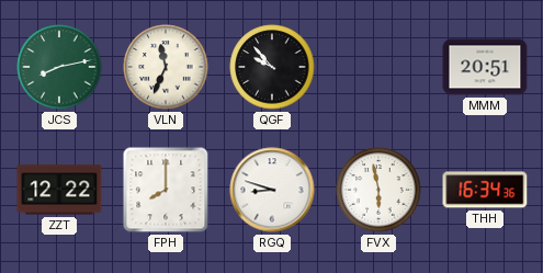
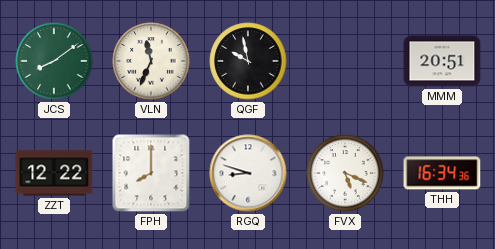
JCS: 8:13 -> 8:09
QGF: 9:53 -> 9:58
FVX: 5:58 -> 5:19
